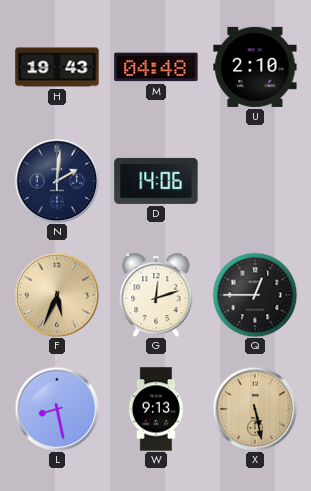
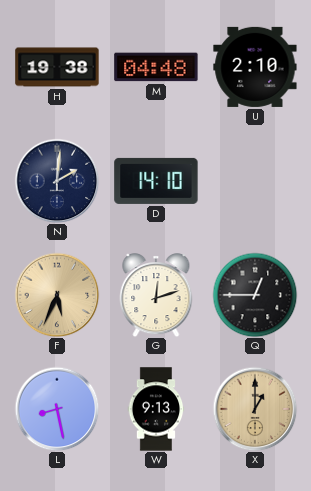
H: 19:43 -> 19:38
D: 14:06 -> 14:10
X: 5:28 -> 1:00
